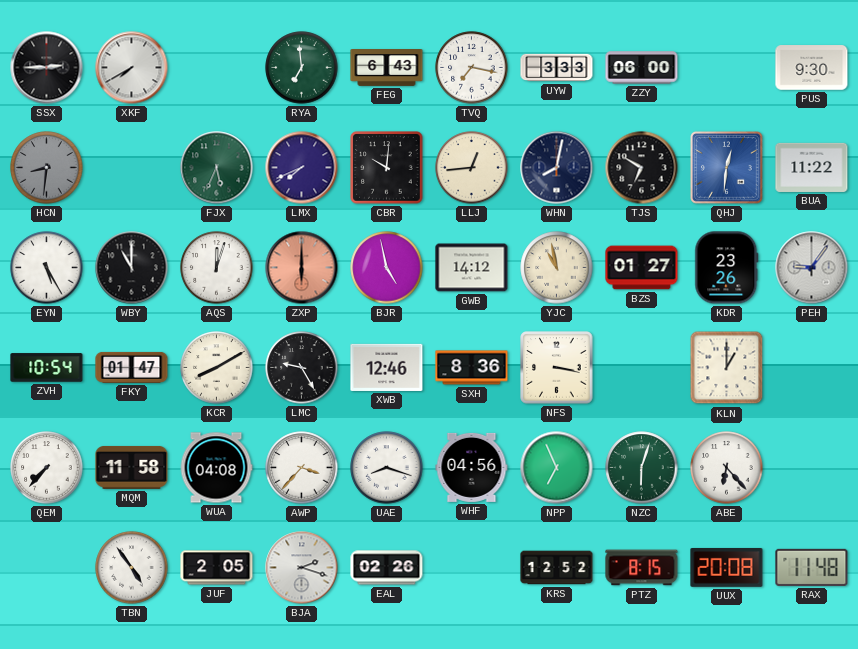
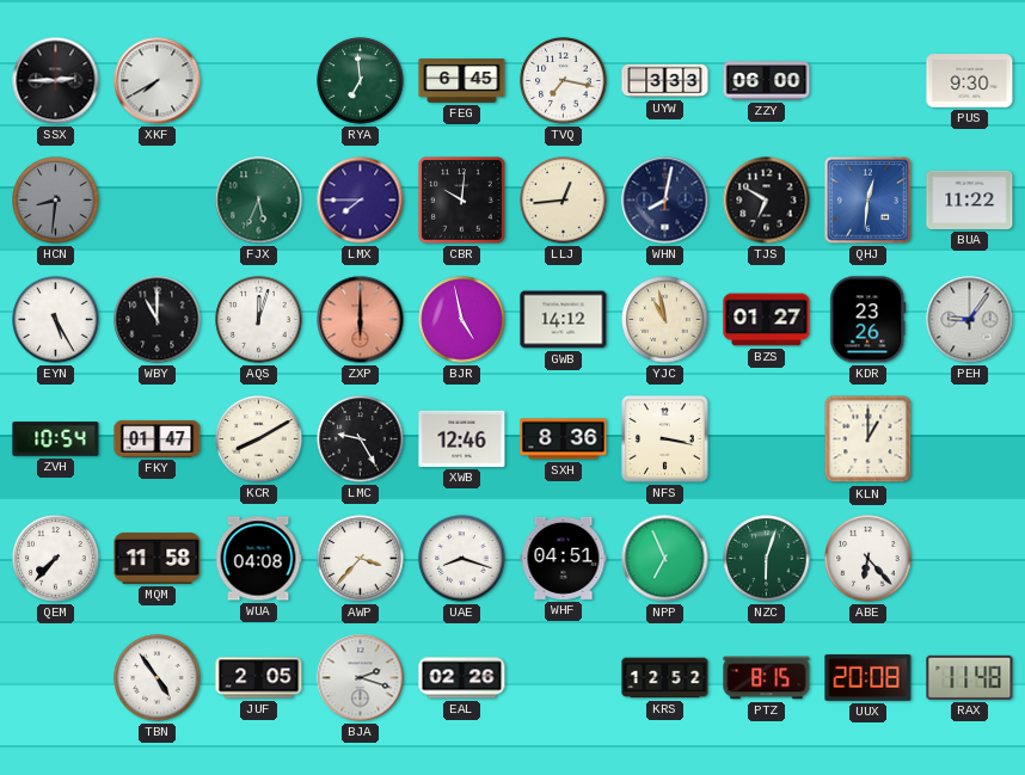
FEG: 6:43 -> 6:45
LMX: 7:41 -> 7:45
WHF: 04:56 -> 04:51
